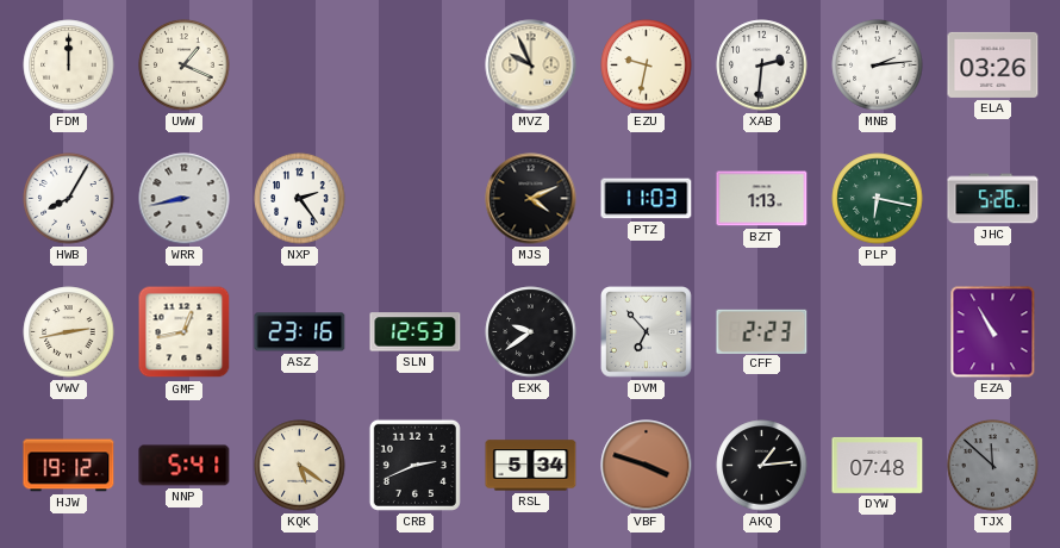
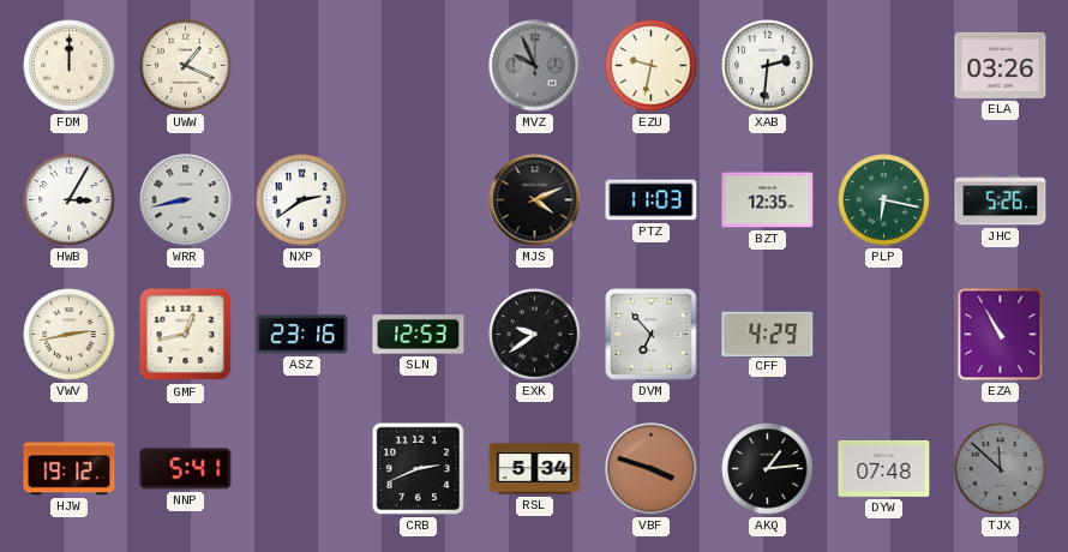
MVZ dial: cream -> grey
MNB: 2:14 -> none
HWB: 8:05 -> 3:05
NXP: 2:24 -> 2:39
BZT: 1:13 -> 12:35
CFF: 2:23 -> 4:29
KQK: 5:21 -> none
